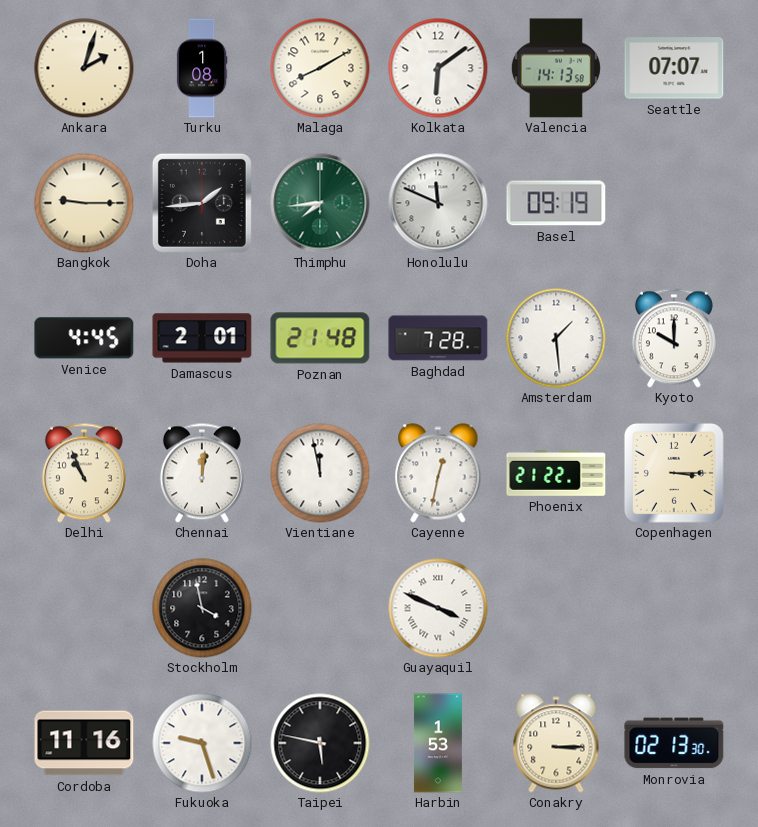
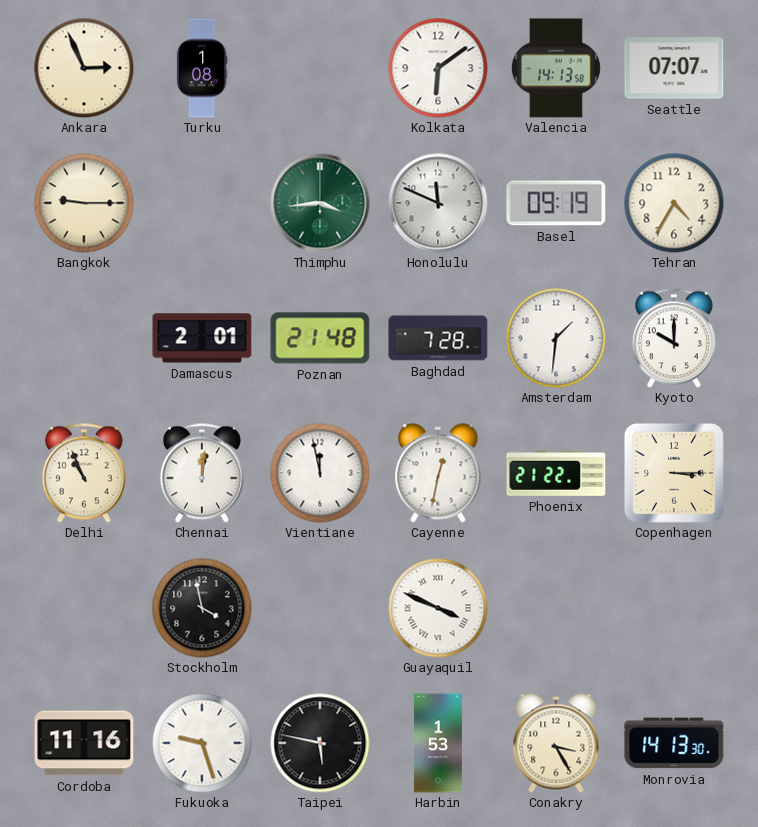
Ankara: 2:03 -> 2:56
Malaga: 8:10 -> none
Doha: 1:44 -> none
Thimphu: 7:44 -> 3:44
Tehran: none -> 4:35
Venice: 4:45 -> none
Amsterdam: 1:29 -> 1:31
Conakry: 3:15 -> 3:25
Monrovia: 02:13 -> 14:13
